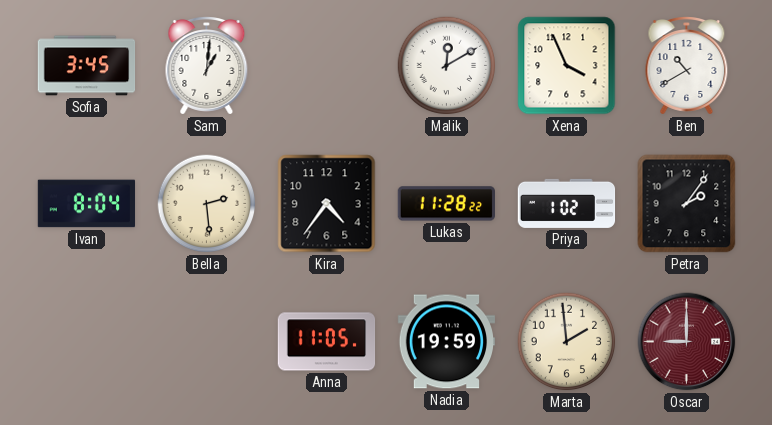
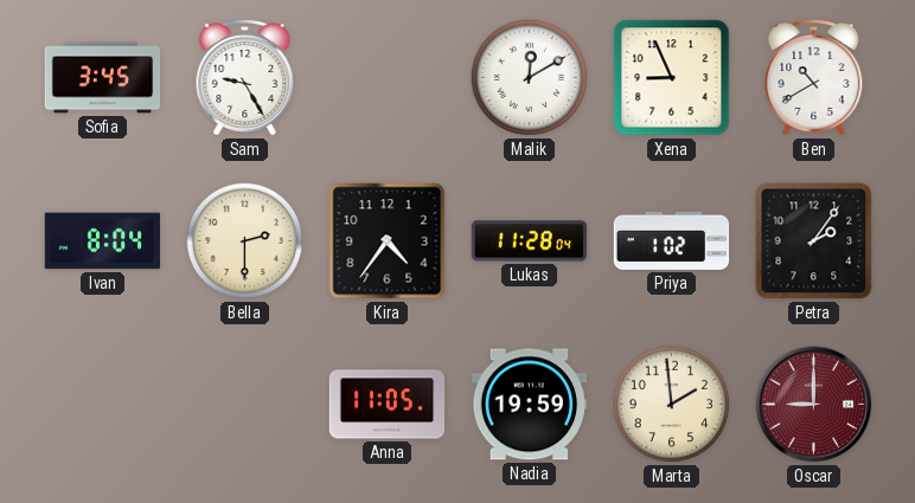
Sam: 1:01 -> 9:25
Xena: 3:56 -> 8:56
Bella: 2:29 -> 2:30
Lukas: 11:28:22 -> 11:28:04
